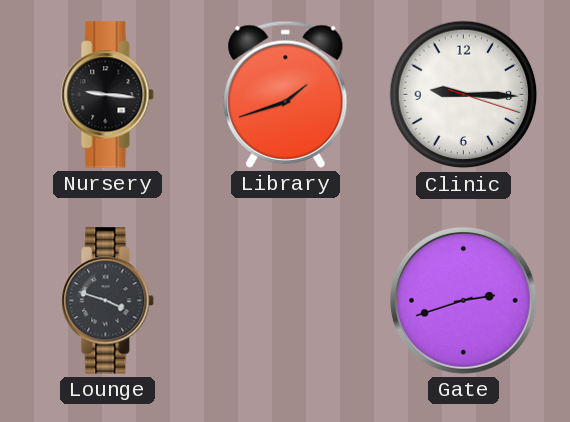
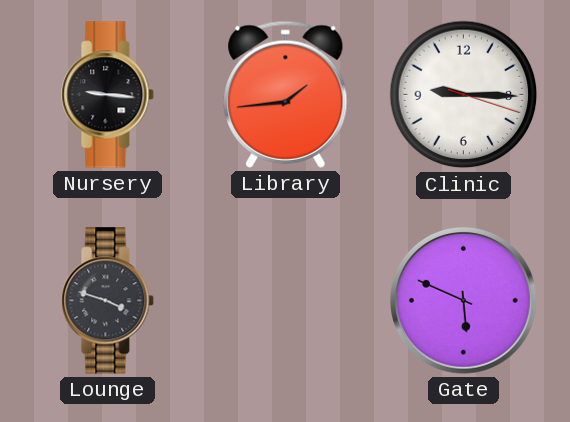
Library: 1:42 -> 1:44
Gate: 2:42 -> 5:49
